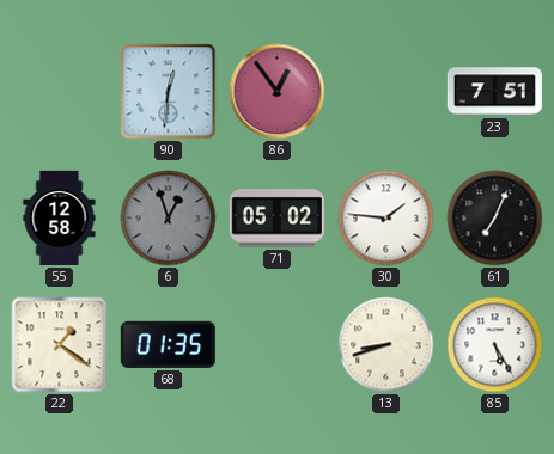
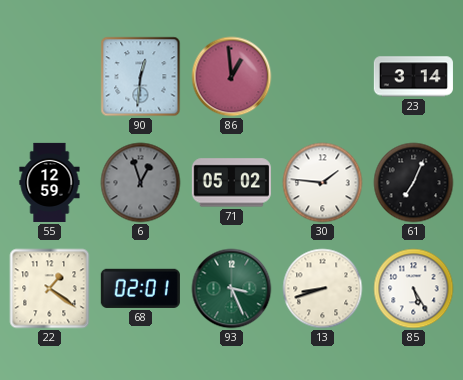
86: 12:54 -> 12:59
23: 7:51 -> 3:14
55: 12:58 -> 12:59
68: 01:35 -> 02:01
93: none -> 3:26
